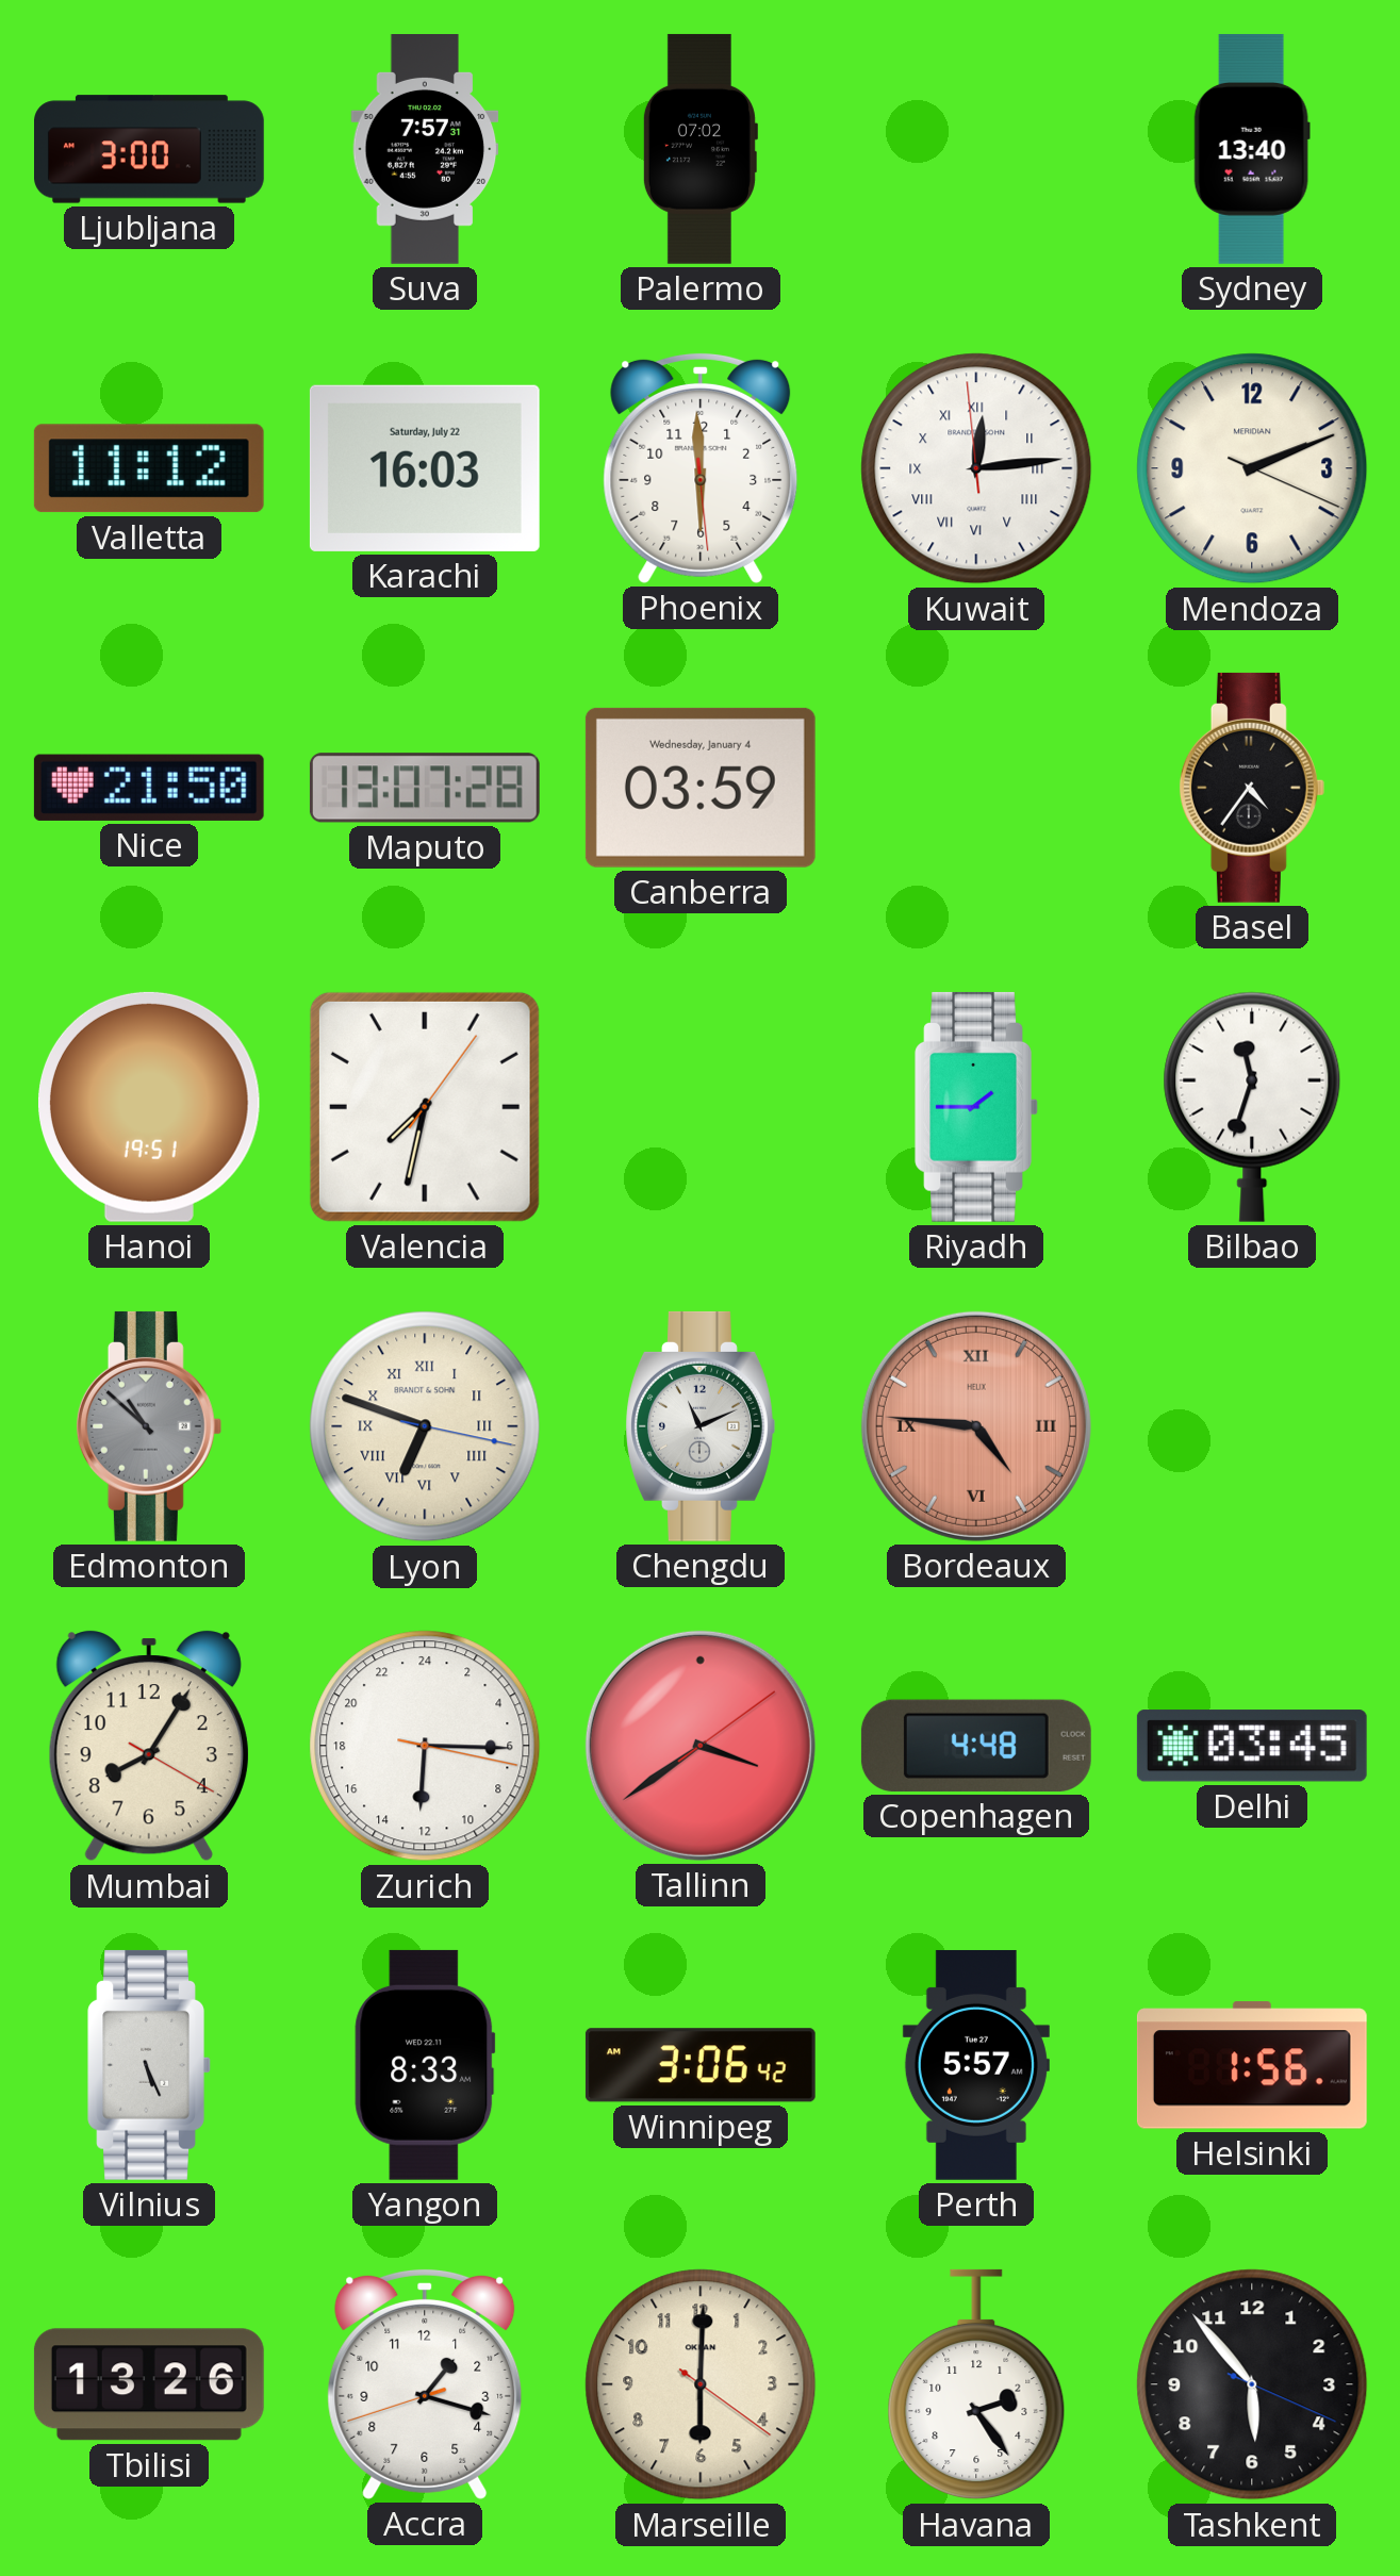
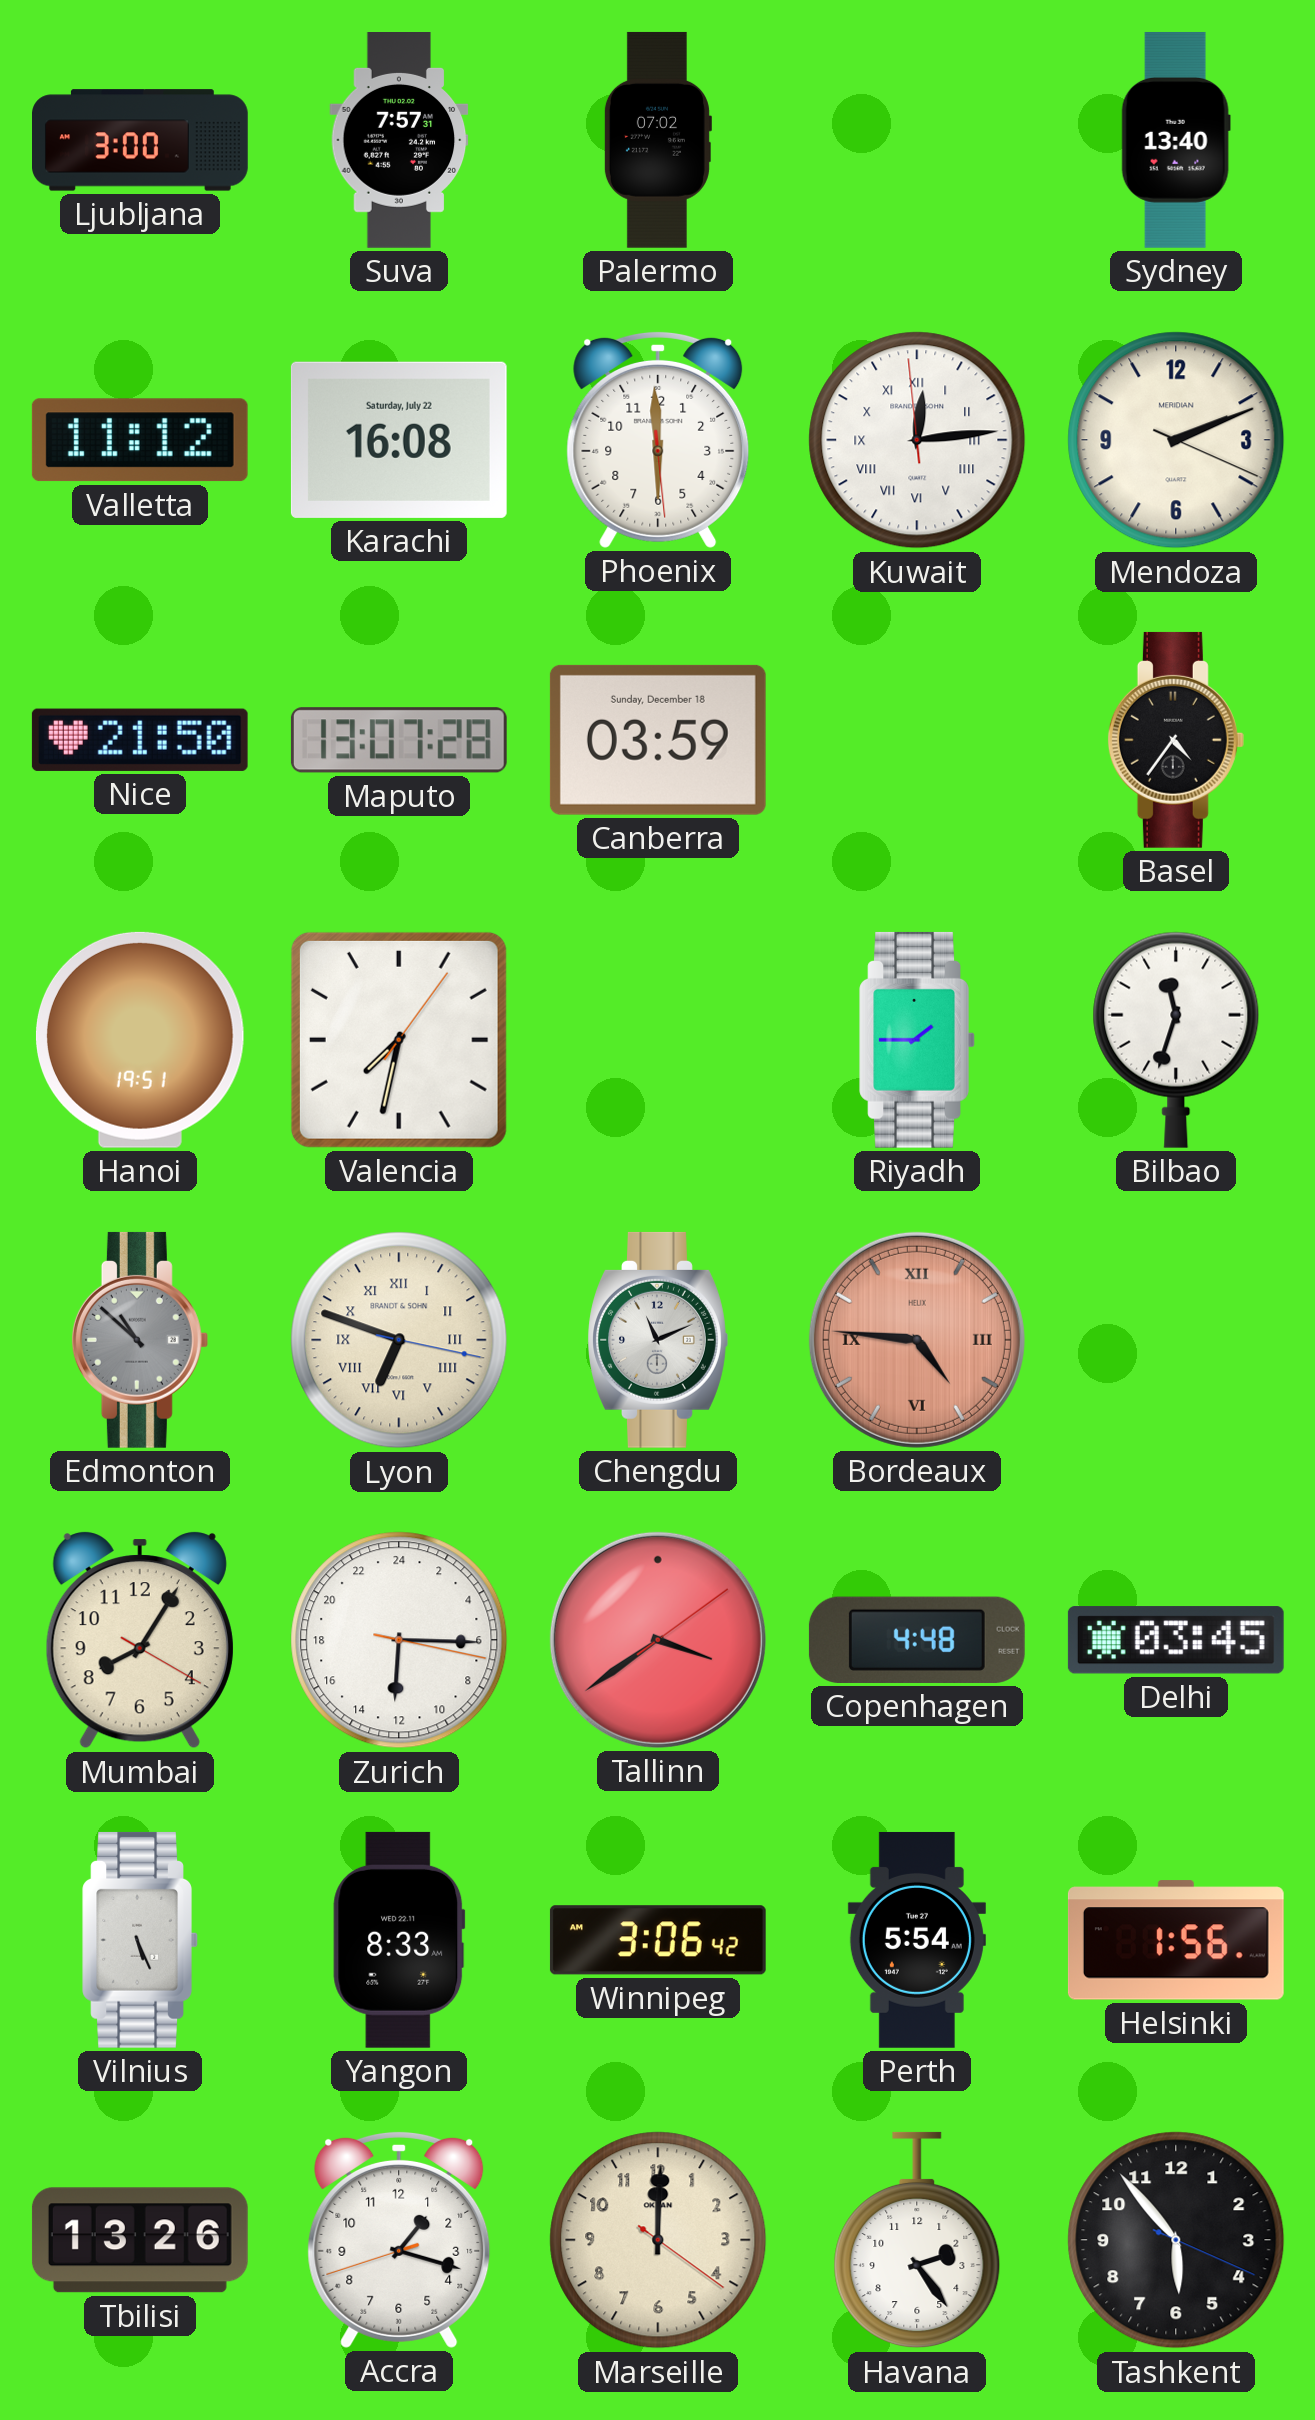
Karachi: 16:03 -> 16:08
Canberra date: Wednesday, January 4 -> Sunday, December 18
Perth: 5:57 -> 5:54
Marseille: 6:00 -> 12:00
